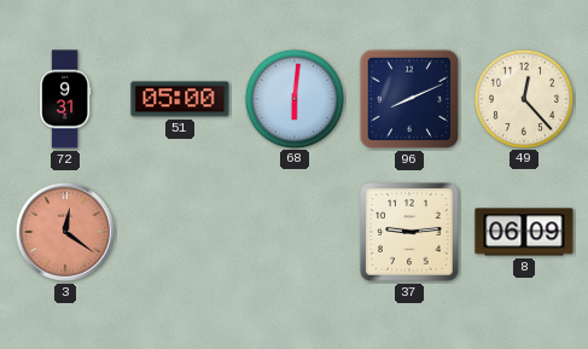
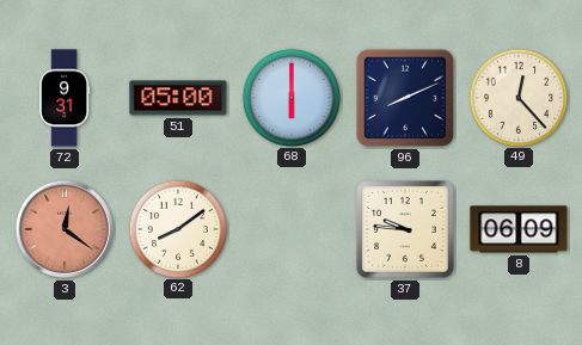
68: 6:01 -> 6:00
62: none -> 8:09
37: 9:14 -> 9:46
